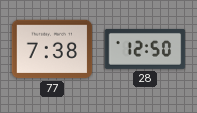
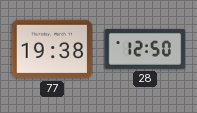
77: 7:38 -> 19:38
